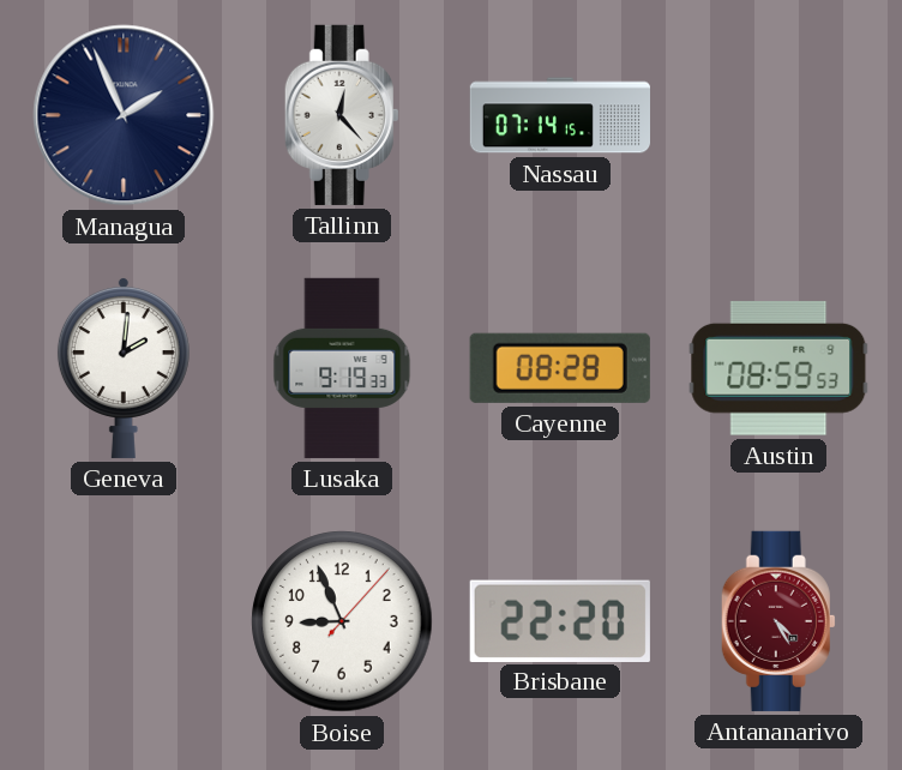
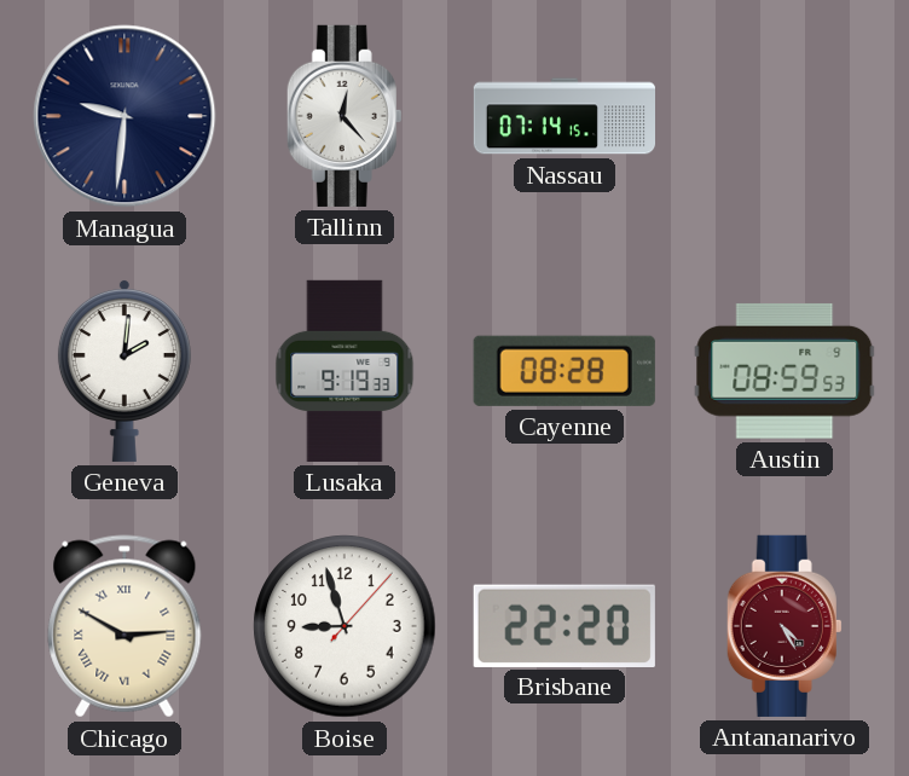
Managua: 1:56 -> 9:31
Chicago: none -> 2:50
Boise: 8:56 -> 8:57
